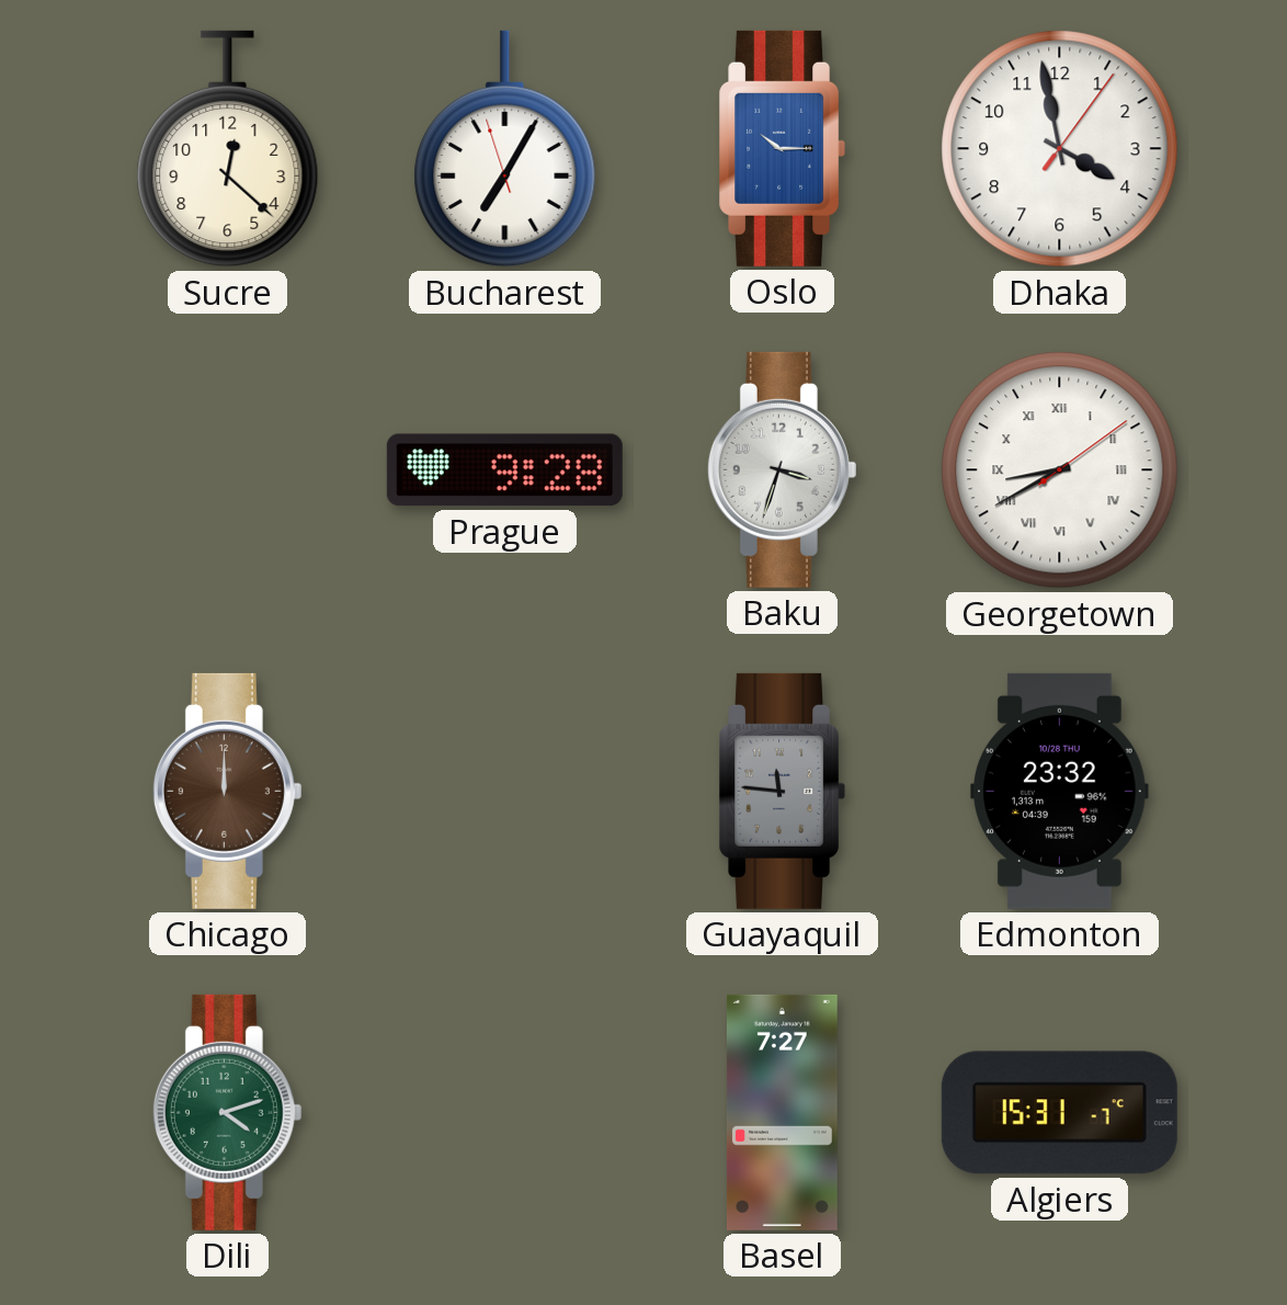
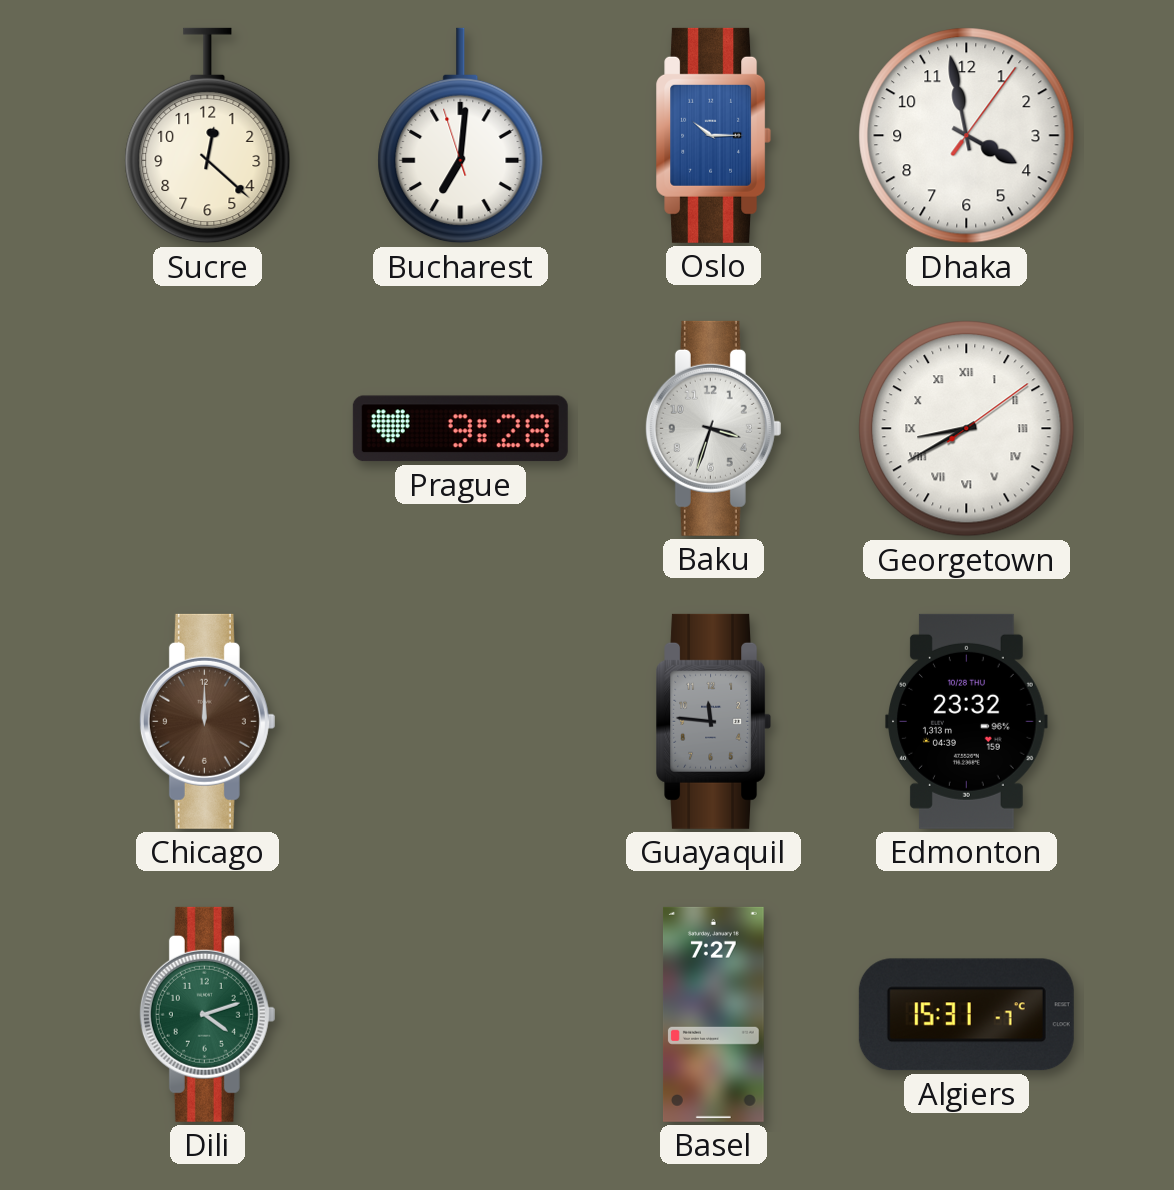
Bucharest: 7:04 -> 7:00
